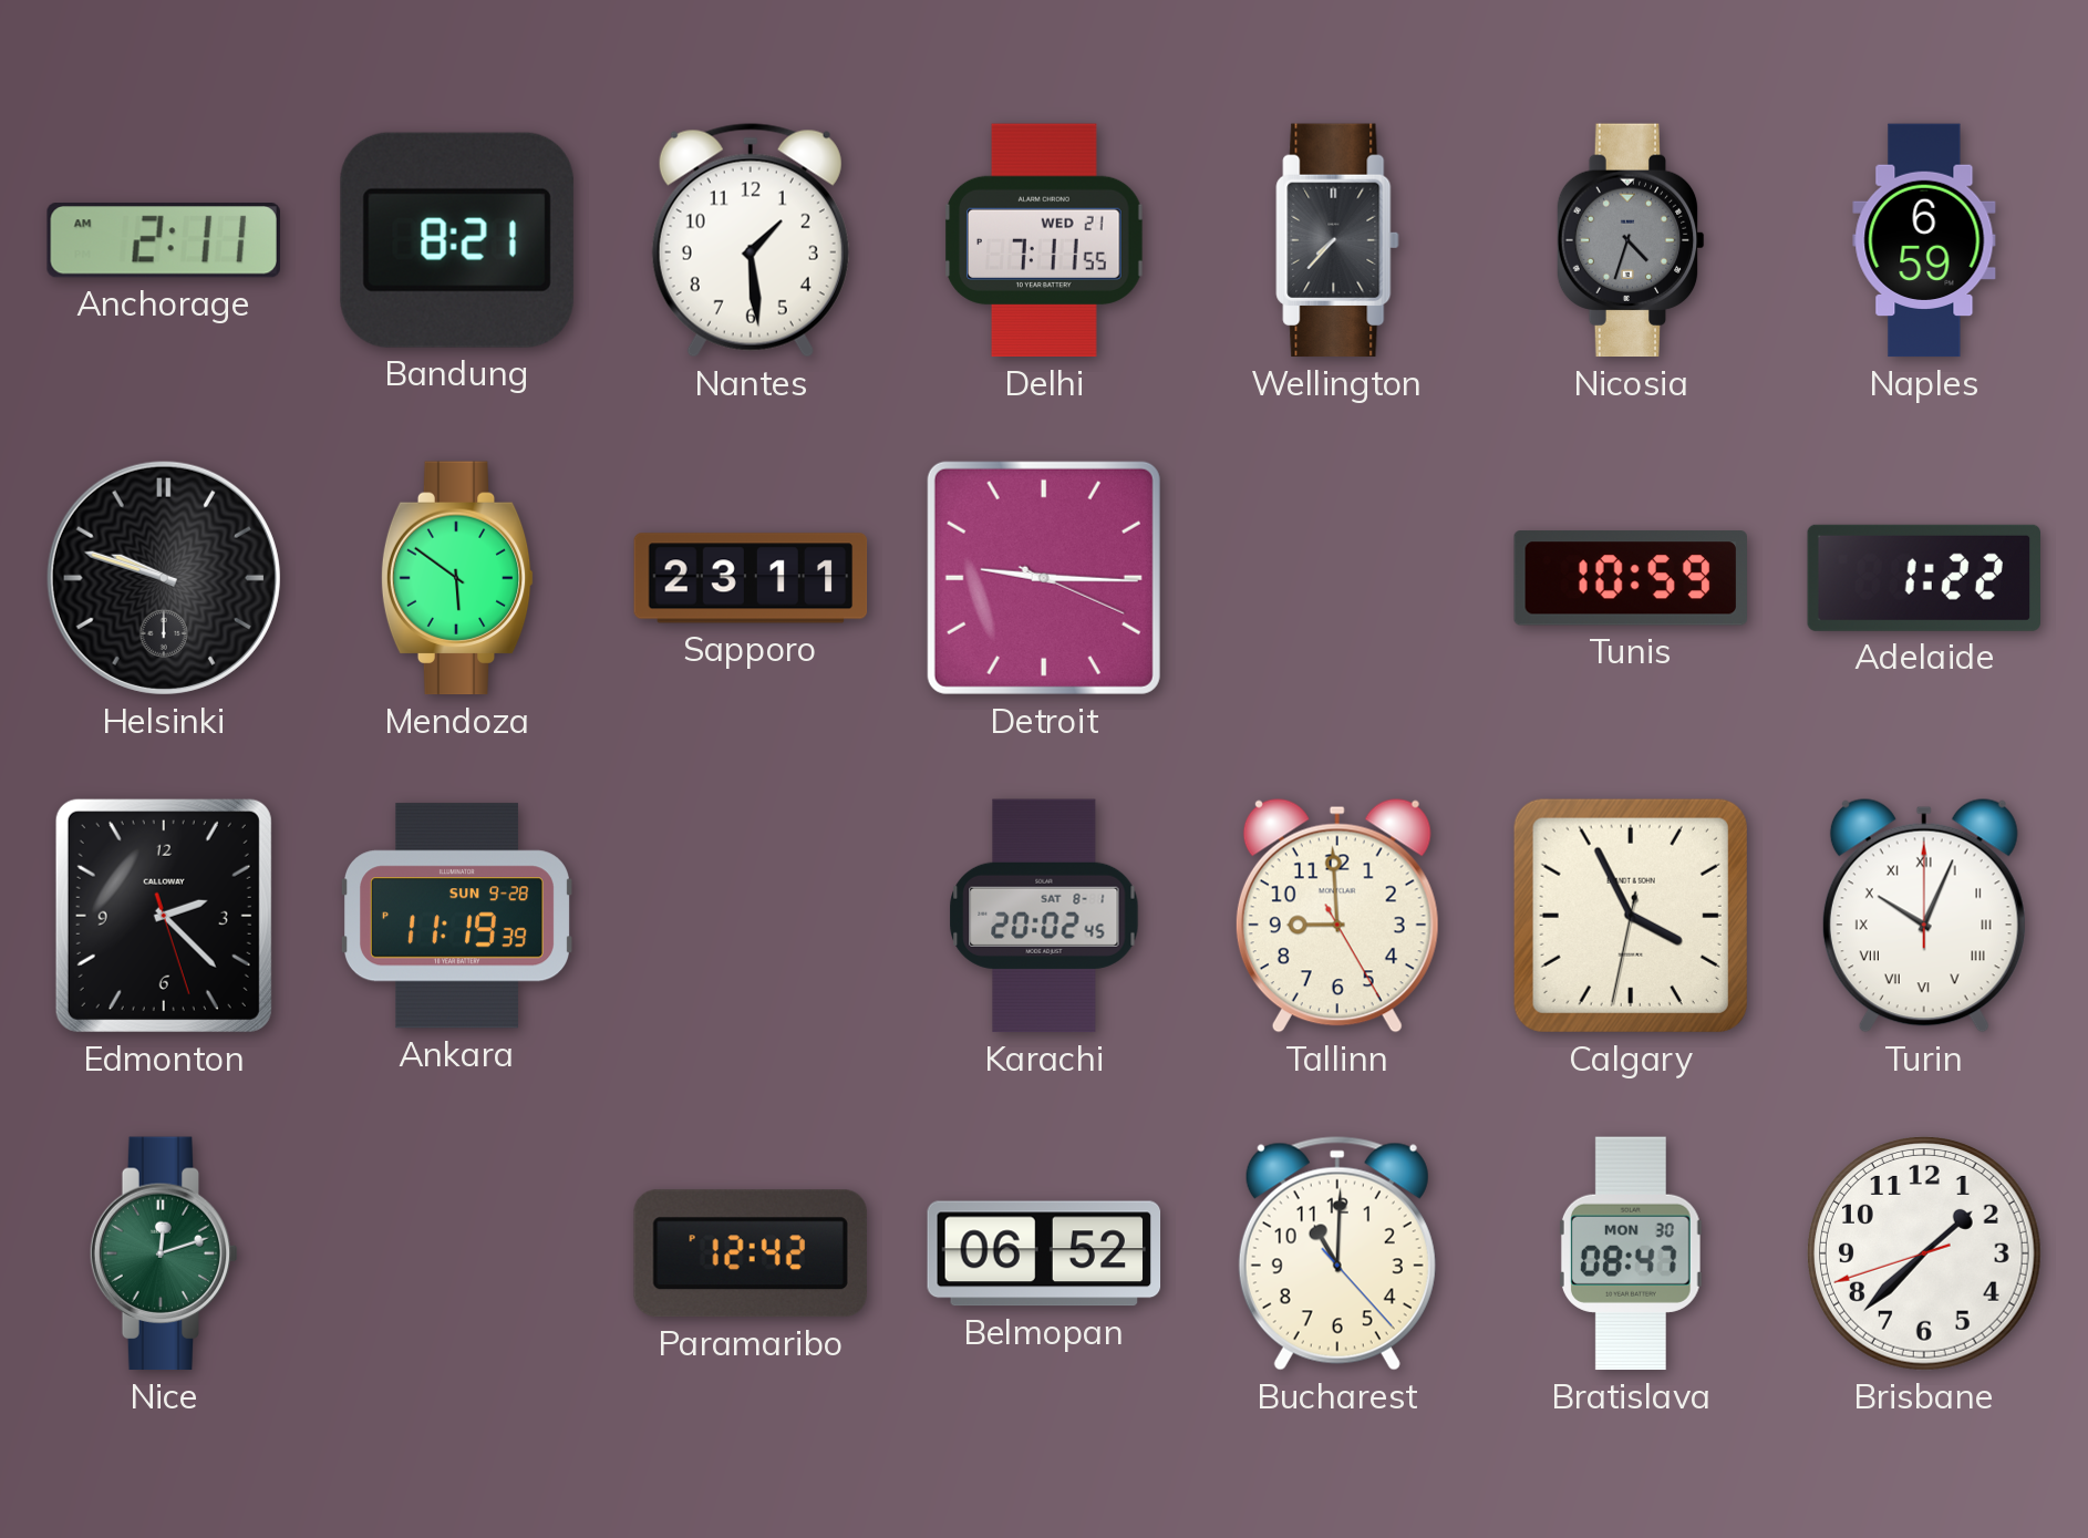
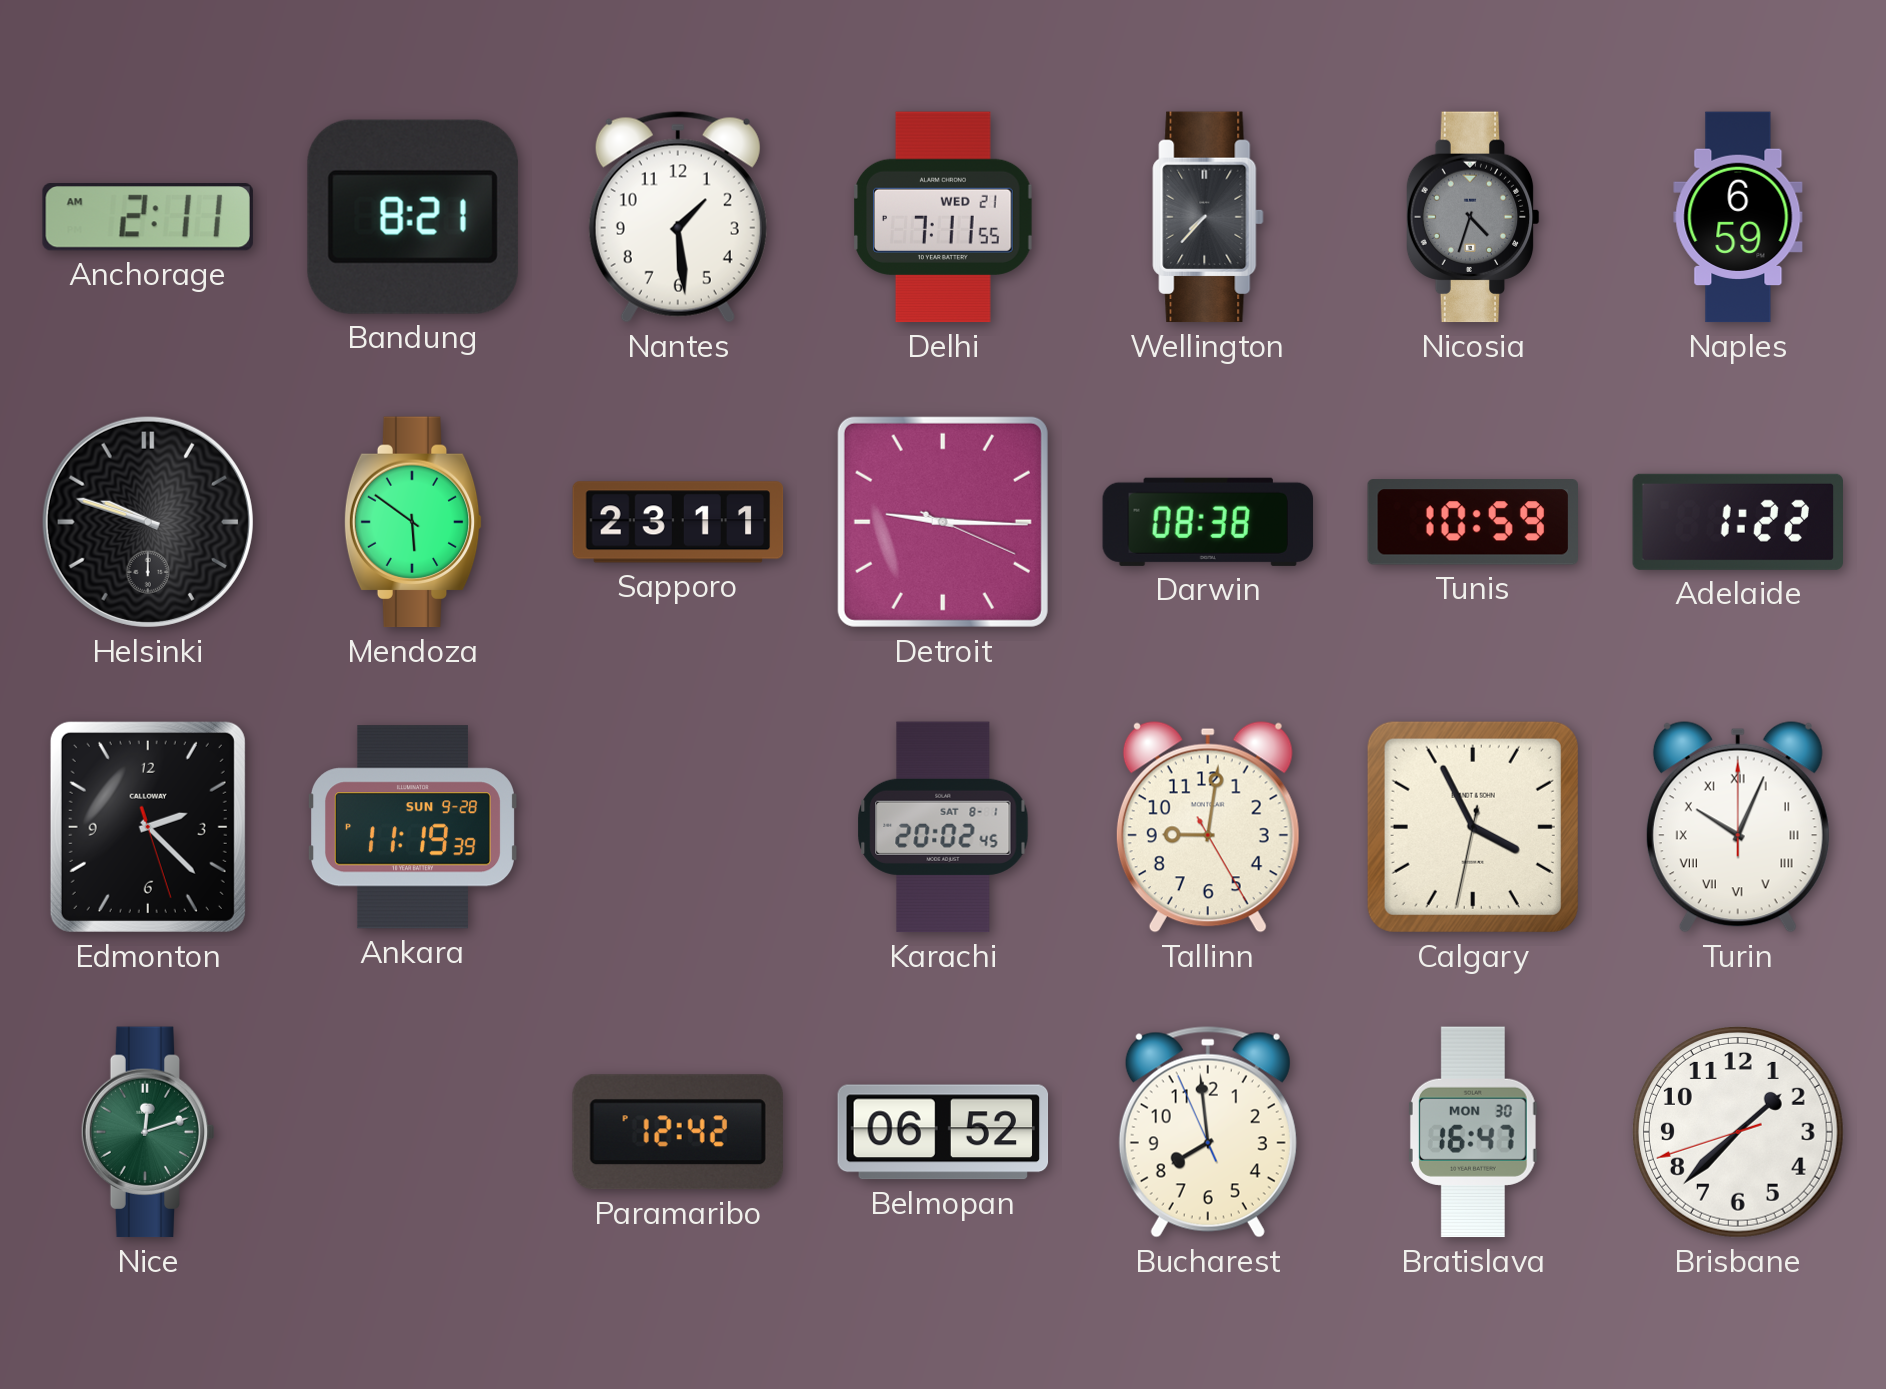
Darwin: none -> 08:38
Tallinn: 8:59 -> 9:01
Bucharest: 11:00 -> 7:58
Bratislava: 08:47 -> 16:47
